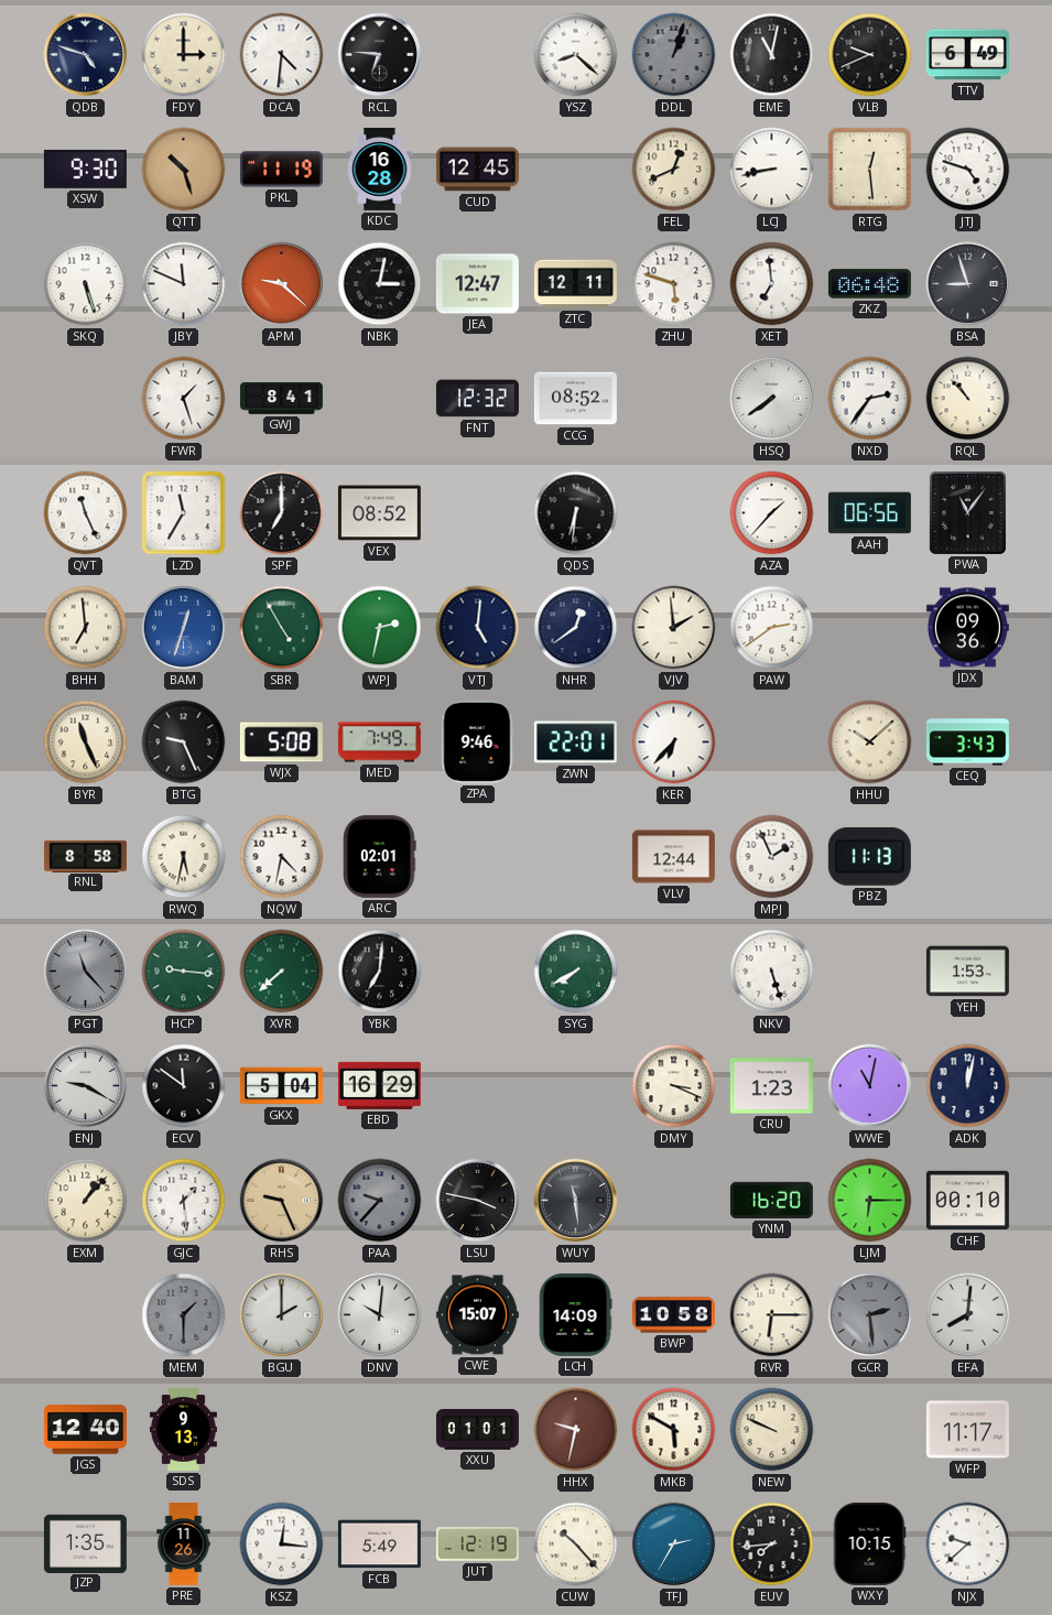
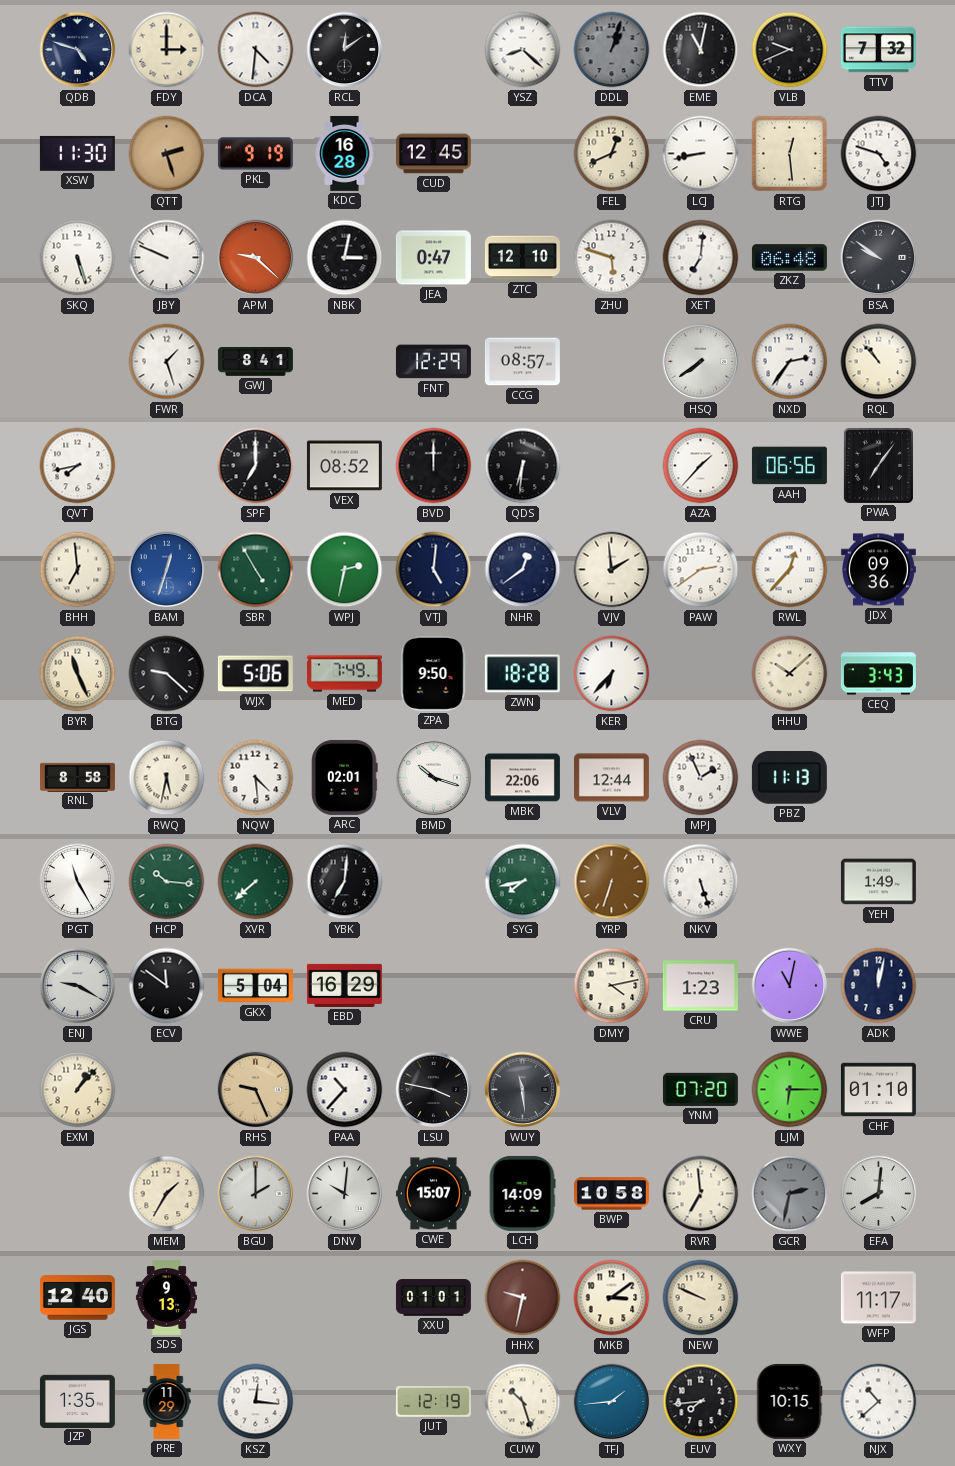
RCL: 6:46 -> 12:09
TTV: 6:49 -> 7:32
XSW: 9:30 -> 11:30
QTT: 10:27 -> 2:27
PKL: 11:19 -> 9:19
JBY: 11:49 -> 9:49
JEA: 12:47 -> 0:47
ZTC: 12:11 -> 12:10
XET: 6:59 -> 7:01
BSA: 8:57 -> 9:51
FNT: 12:32 -> 12:29
CCG: 08:52 -> 08:57
QVT: 11:26 -> 7:43
LZD: 11:35 -> none
BVD: none -> 12:00
PWA: 11:06 -> 7:06
RWL: none -> 12:37
BTG: 9:26 -> 9:22
WJX: 5:08 -> 5:06
ZPA: 9:46 -> 9:50
ZWN: 22:01 -> 18:28
NQW: 4:32 -> 4:29
BMD: none -> 10:18
MBK: none -> 22:06
PGT: 11:23 -> 11:25
PGT dial: grey -> white
HCP: 9:16 -> 10:16
SYG: 7:40 -> 7:43
YRP: none -> 6:33
YEH: 1:53 -> 1:49
DMY: 3:19 -> 4:13
GJC: 1:29 -> none
PAA: 9:37 -> 10:37
PAA dial: grey -> white
YNM: 16:20 -> 07:20
CHF: 00:10 -> 01:10
MEM: 1:30 -> 1:35
MEM dial: grey -> cream
RVR: 6:15 -> 6:59
GCR: 2:29 -> 2:32
MKB: 5:50 -> 3:09
PRE: 11:26 -> 11:29
FCB: 5:49 -> none
CUW: 10:23 -> 10:27
TFJ: 2:35 -> 1:44
NJX: 9:38 -> 10:38
